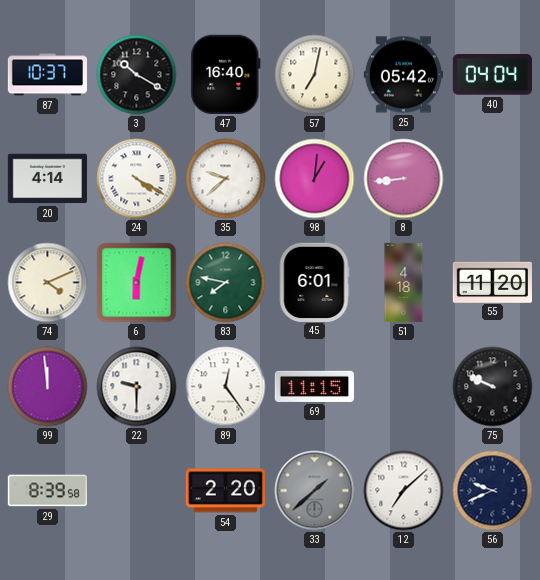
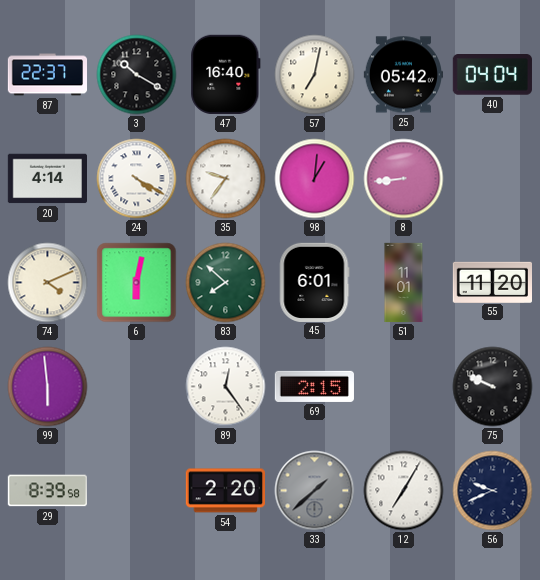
87: 10:37 -> 22:37
35: 9:38 -> 9:36
83: 7:47 -> 7:52
51: 4:18 -> 11:01
99: 11:59 -> 5:59
22: 9:30 -> none
69: 11:15 -> 2:15
12: 7:08 -> 7:05
